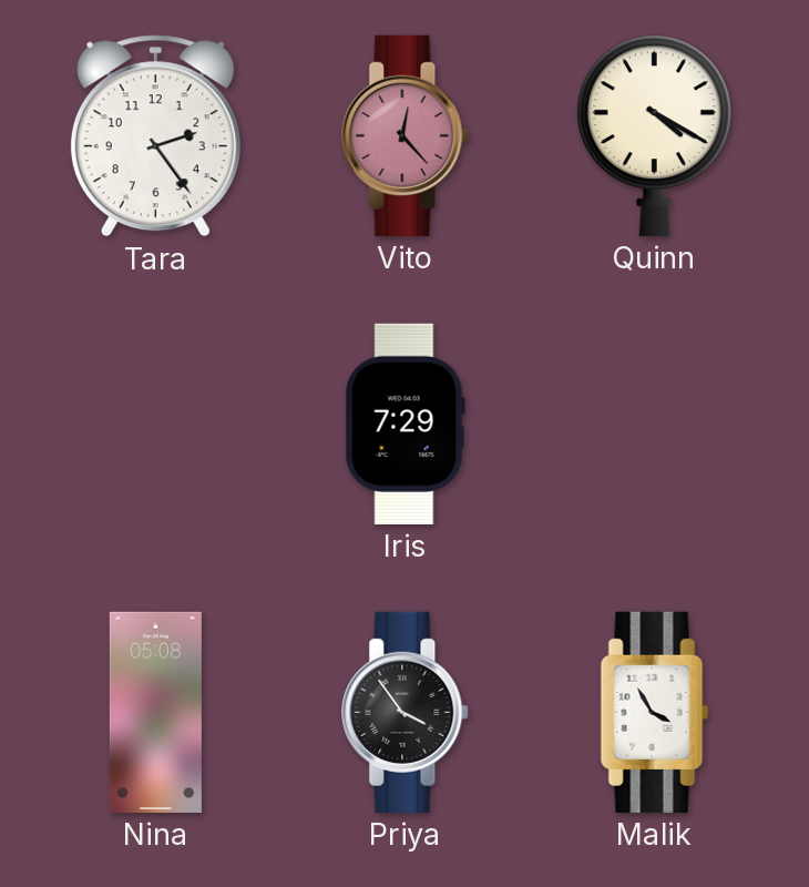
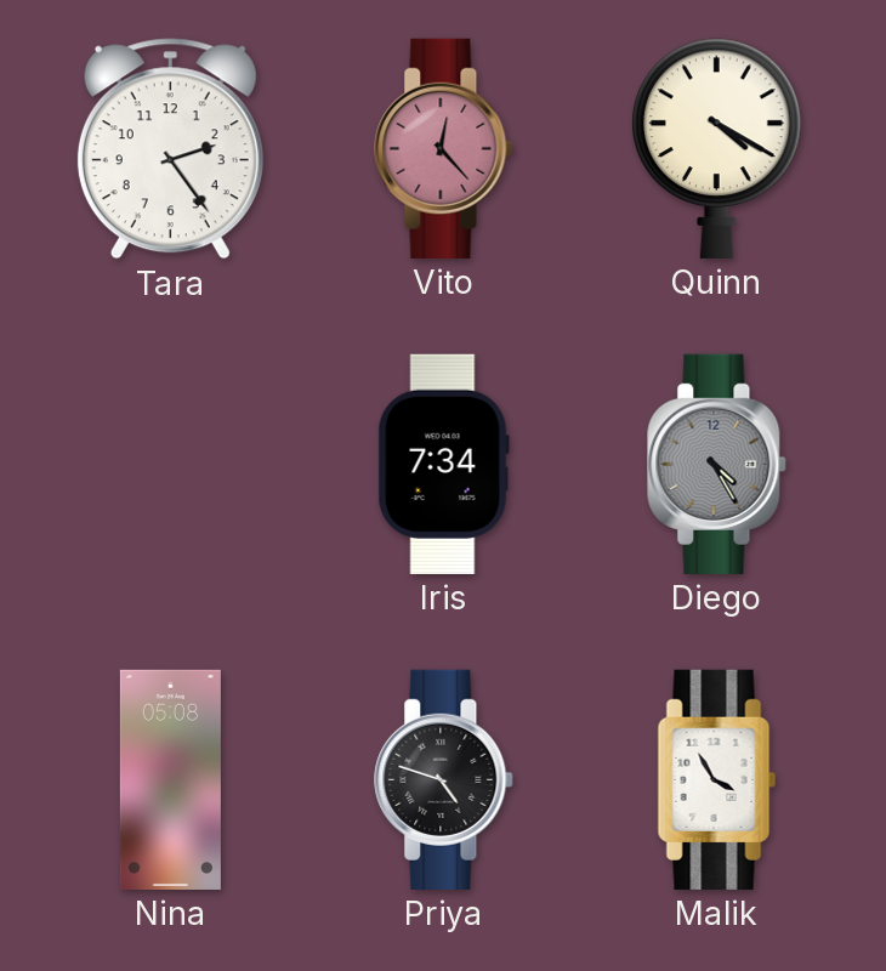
Iris: 7:29 -> 7:34
Diego: none -> 4:25
Priya: 3:54 -> 4:48
